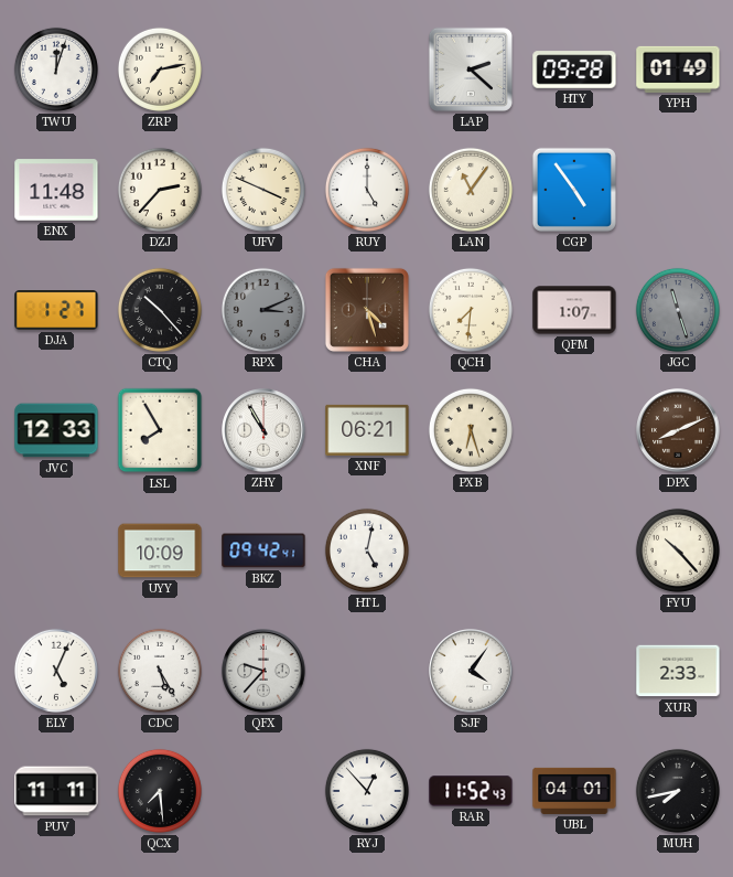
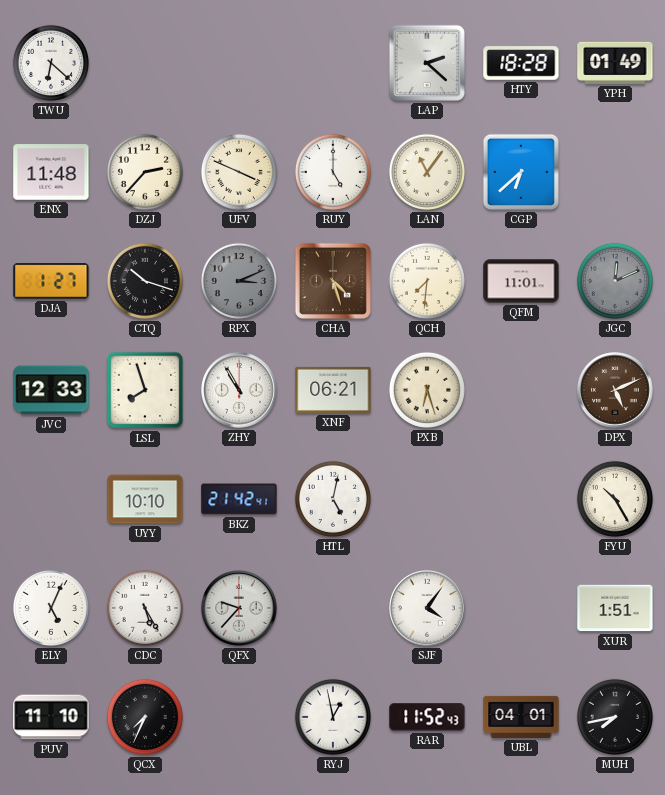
TWU: 12:03 -> 6:22
ZRP: 7:13 -> none
HTY: 09:28 -> 18:28
CGP: 4:54 -> 6:38
CTQ: 10:23 -> 10:18
QFM: 1:07 -> 11:01
JGC: 11:27 -> 12:11
LSL: 7:55 -> 7:57
DPX: 8:11 -> 5:11
UYY: 10:09 -> 10:10
BKZ: 09:42 -> 21:42
FYU: 10:23 -> 10:25
XUR: 2:33 -> 1:51
PUV: 11:11 -> 11:10
QCX: 7:29 -> 7:34
RYJ: 12:53 -> 12:58
